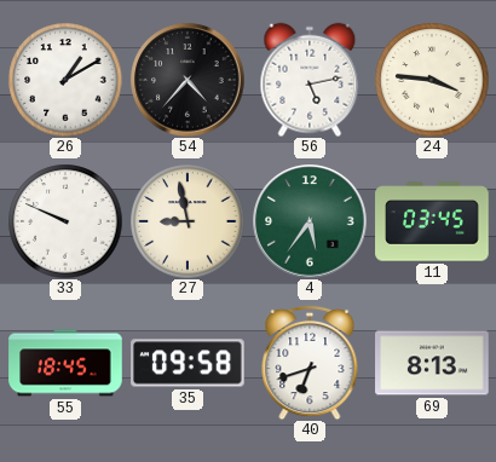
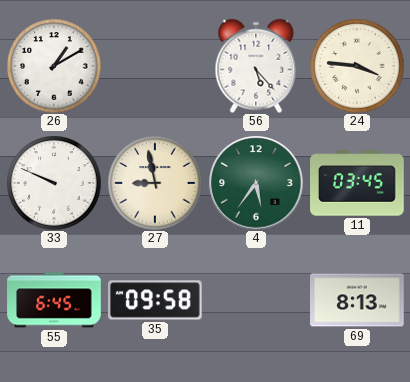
54: 4:37 -> none
56: 5:13 -> 5:23
55: 18:45 -> 6:45
40: 6:42 -> none
